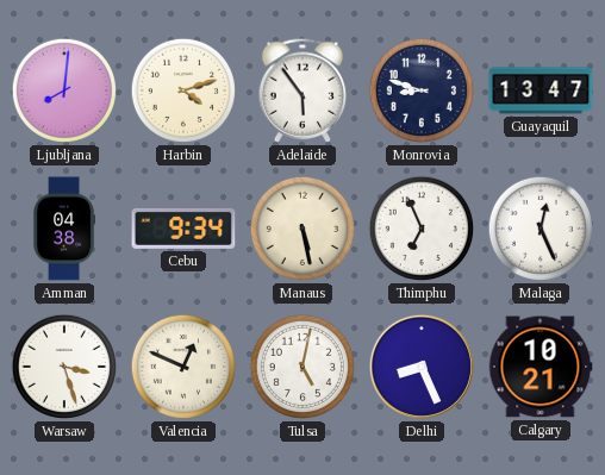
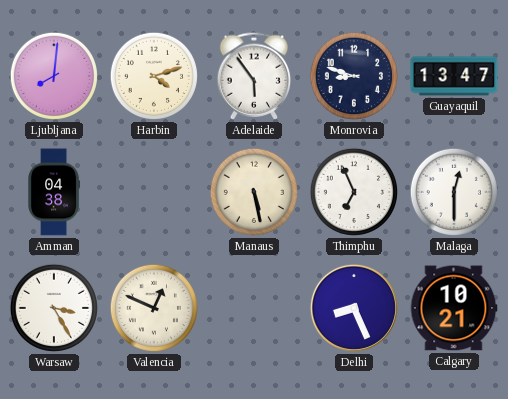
Cebu: 9:34 -> none
Malaga: 12:26 -> 12:30
Warsaw: 3:27 -> 3:25
Tulsa: 5:02 -> none
